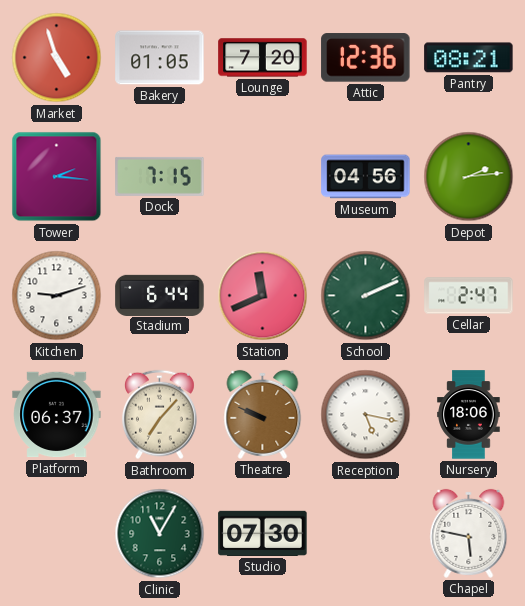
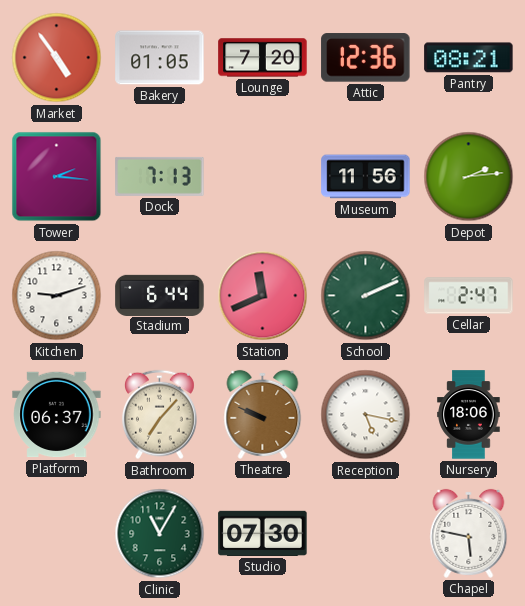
Market: 4:57 -> 4:54
Dock: 7:15 -> 7:13
Museum: 04:56 -> 11:56
